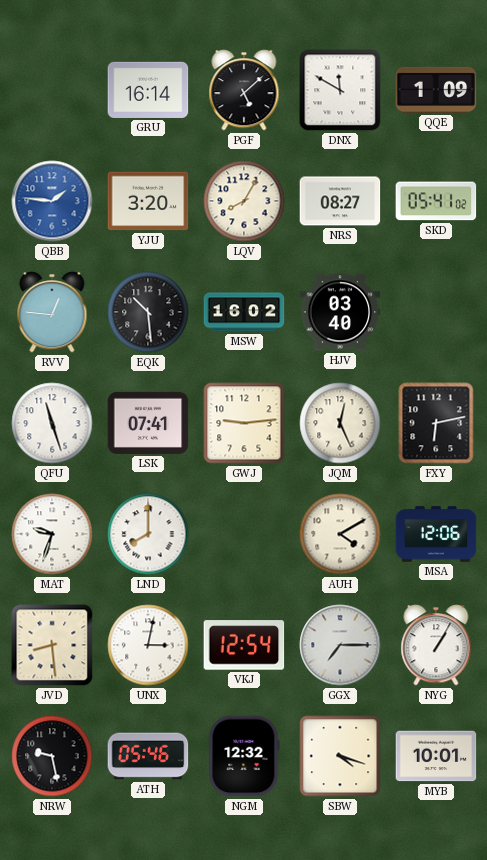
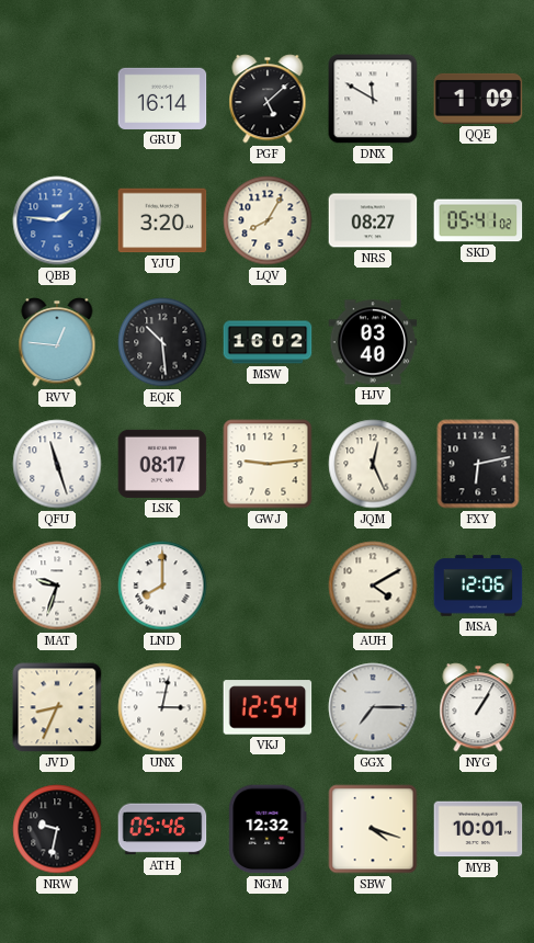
LSK: 07:41 -> 08:17
JVD: 8:29 -> 8:34
NRW: 9:28 -> 9:32
